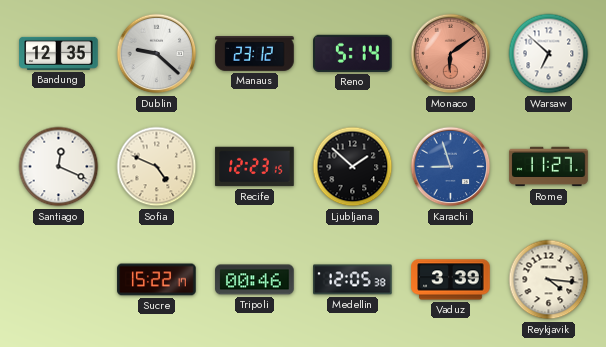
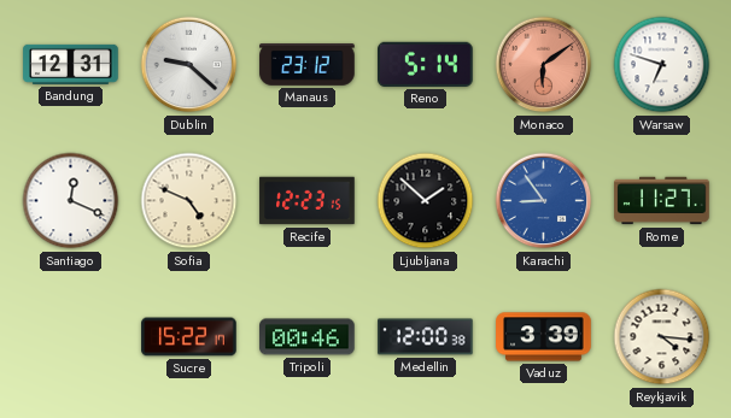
Bandung: 12:35 -> 12:31
Warsaw: 6:52 -> 6:48
Karachi: 8:57 -> 8:54
Medellin: 12:05 -> 12:00
